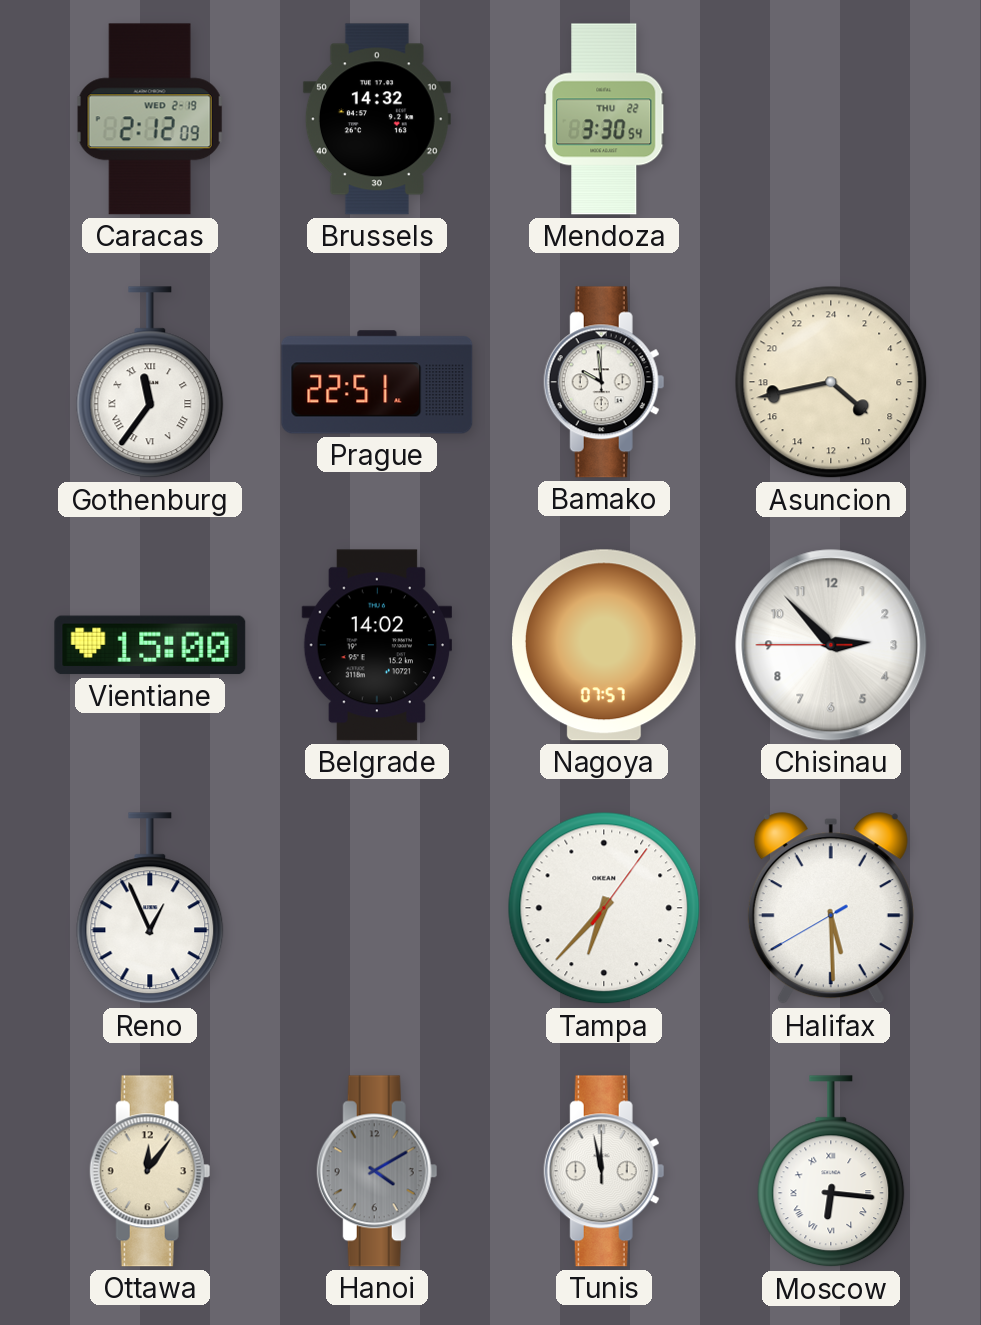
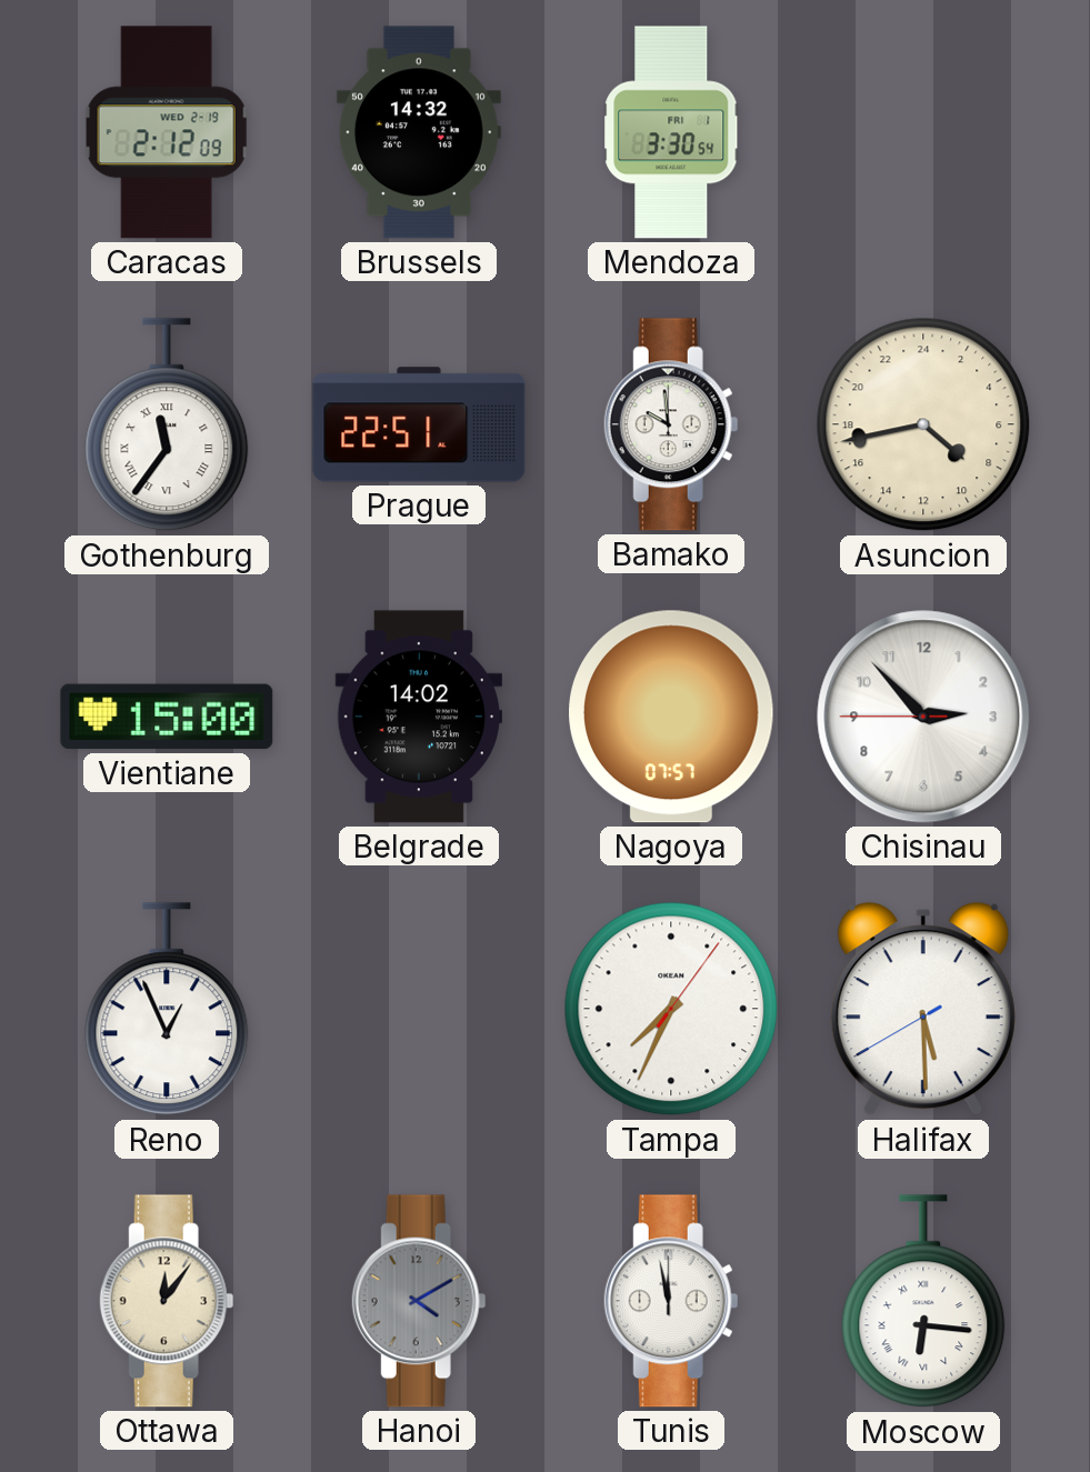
Mendoza date: THU 22 -> FRI 1
Tampa: 6:37 -> 7:34
